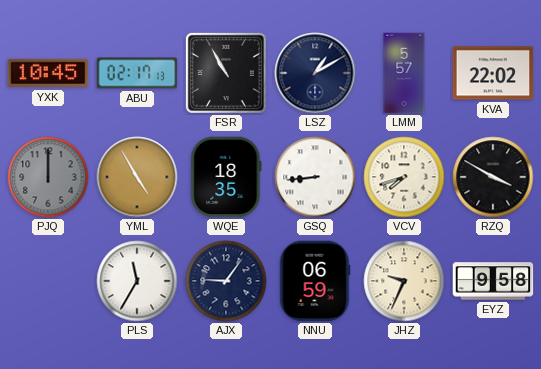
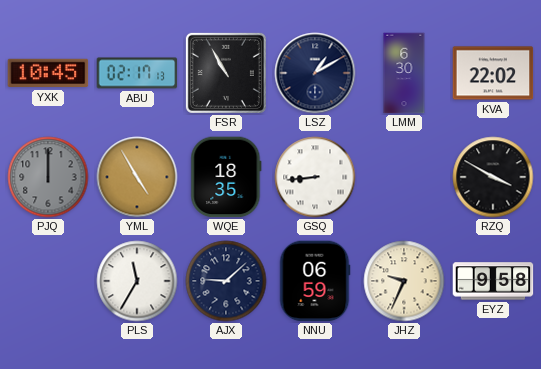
LMM: 5:57 -> 6:30
VCV: 7:42 -> none
AJX: 9:06 -> 9:08
